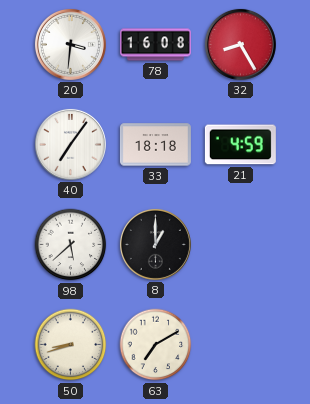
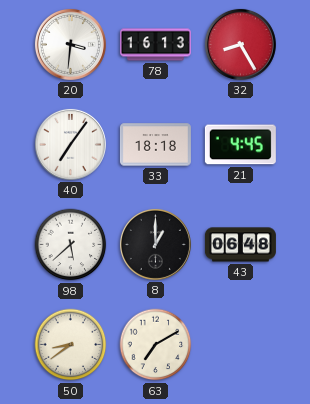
78: 16:08 -> 16:13
21: 4:59 -> 4:45
43: none -> 06:48
50: 8:42 -> 8:39
